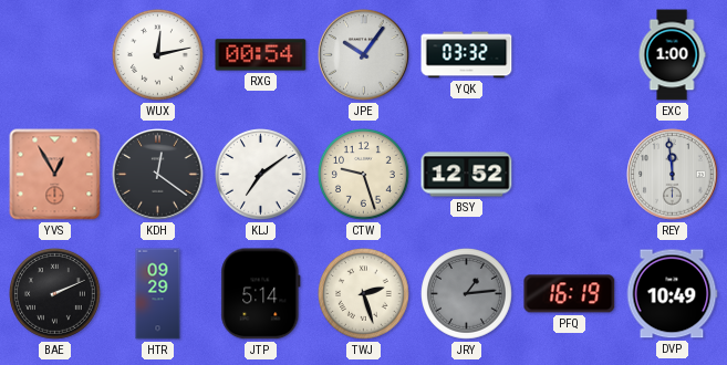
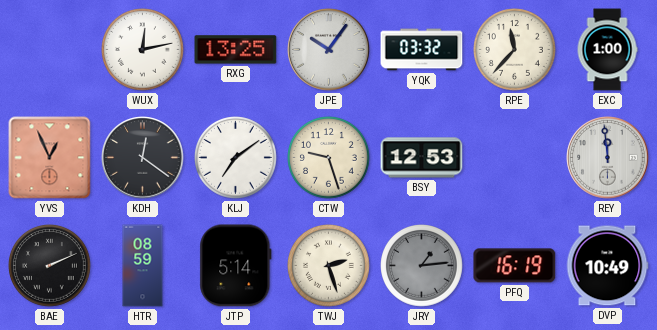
RXG: 00:54 -> 13:25
RPE: none -> 11:37
YVS: 12:55 -> 12:56
BSY: 12:52 -> 12:53
HTR: 09:29 -> 08:59
